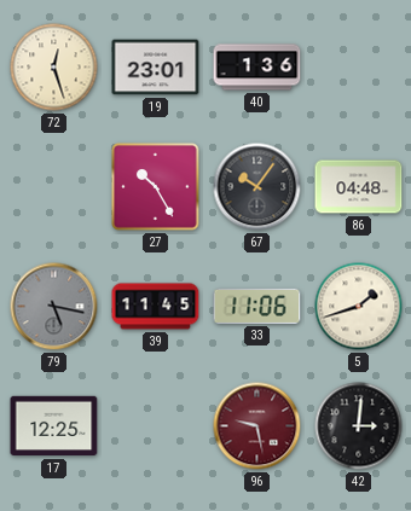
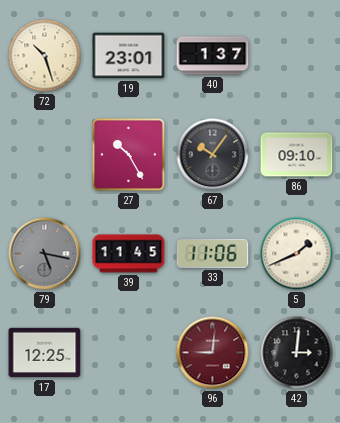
72: 12:27 -> 10:27
40: 1:36 -> 1:37
86: 04:48 -> 09:10
5: 1:42 -> 1:41
96: 9:28 -> 9:01
